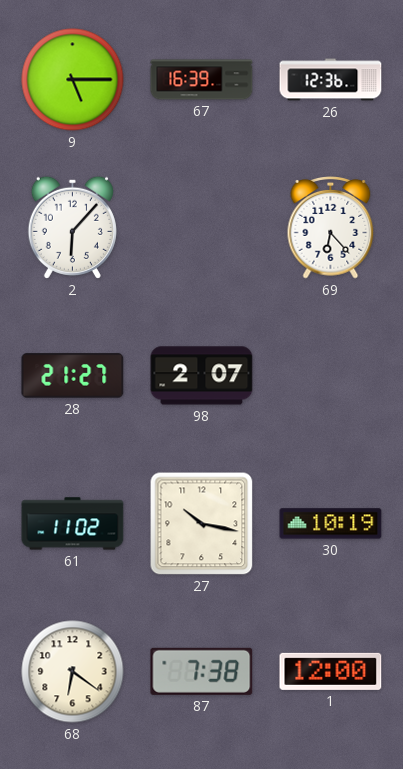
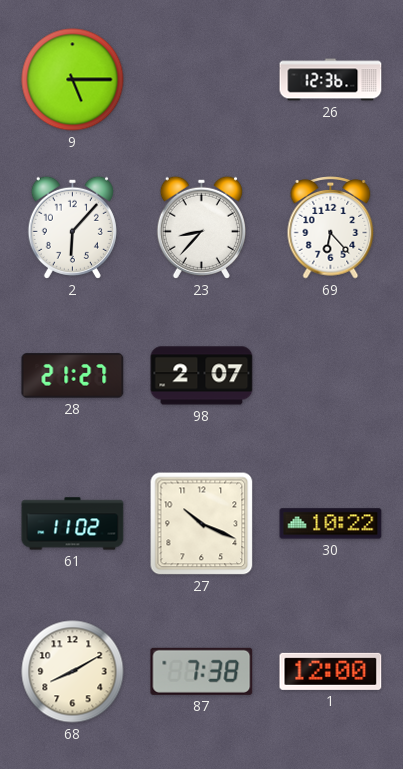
67: 16:39 -> none
23: none -> 8:37
27: 10:17 -> 10:19
30: 10:19 -> 10:22
68: 6:21 -> 8:10
